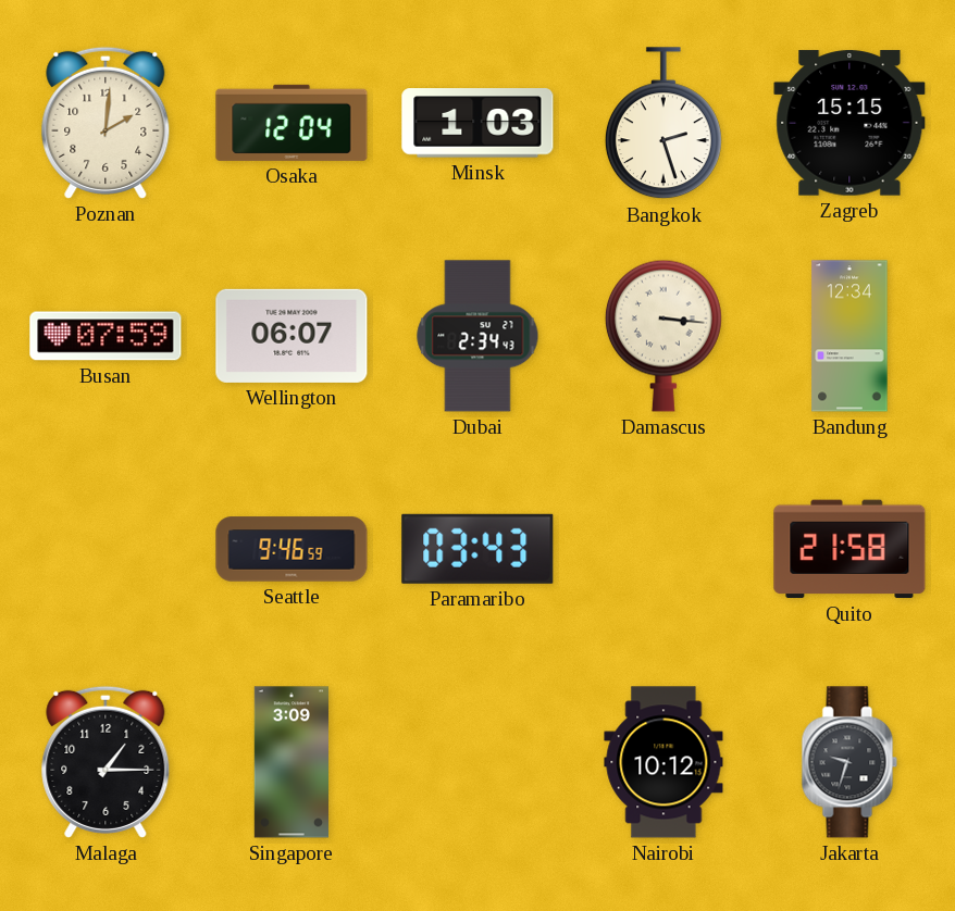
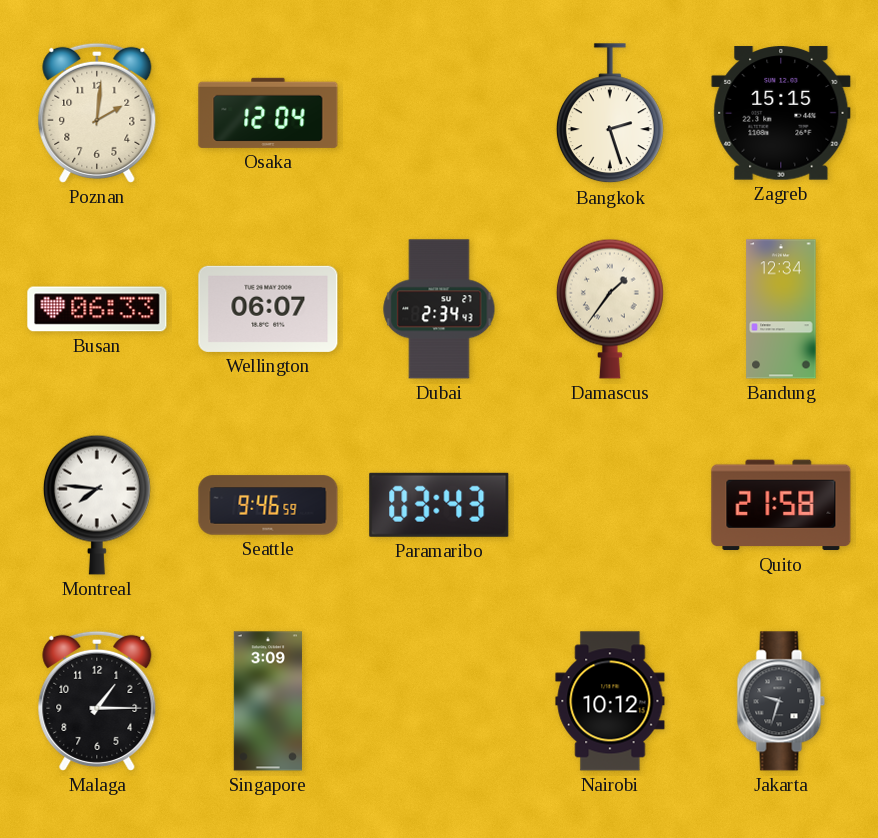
Minsk: 1:03 -> none
Busan: 07:59 -> 06:33
Damascus: 3:16 -> 1:36
Montreal: none -> 7:46
